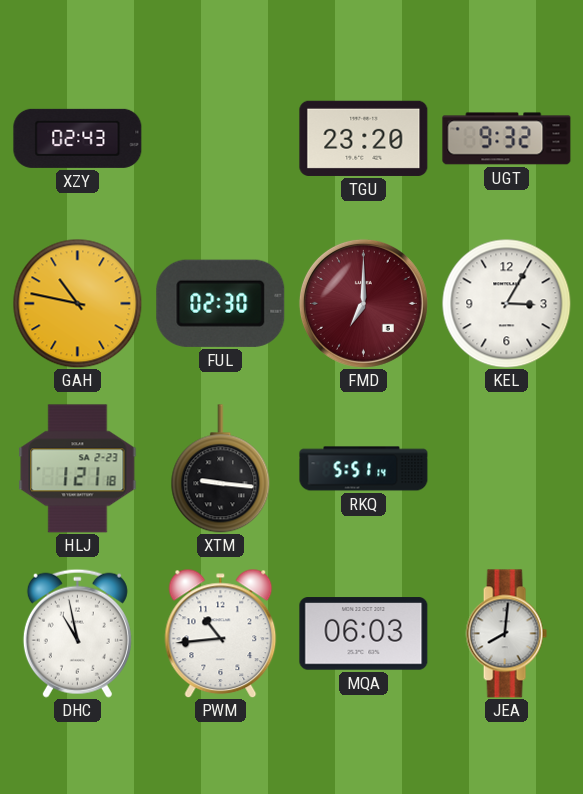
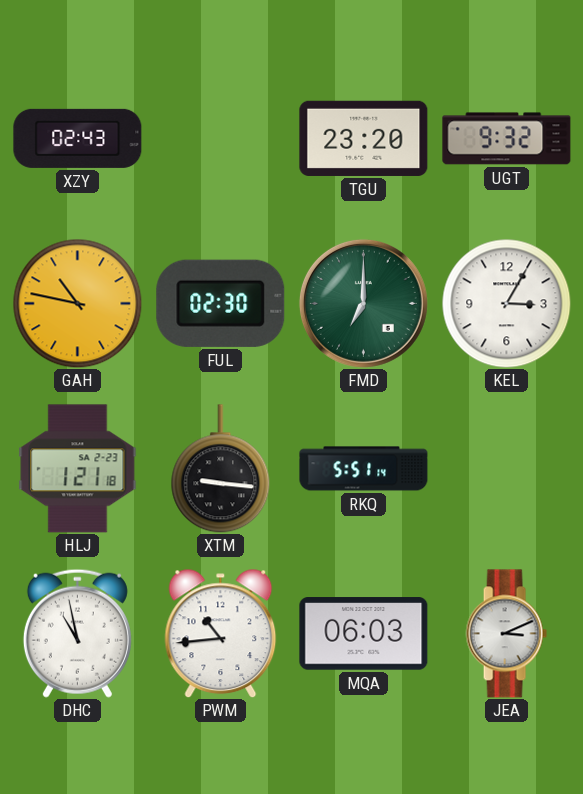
FMD dial: burgundy -> green
JEA: 8:01 -> 3:11
